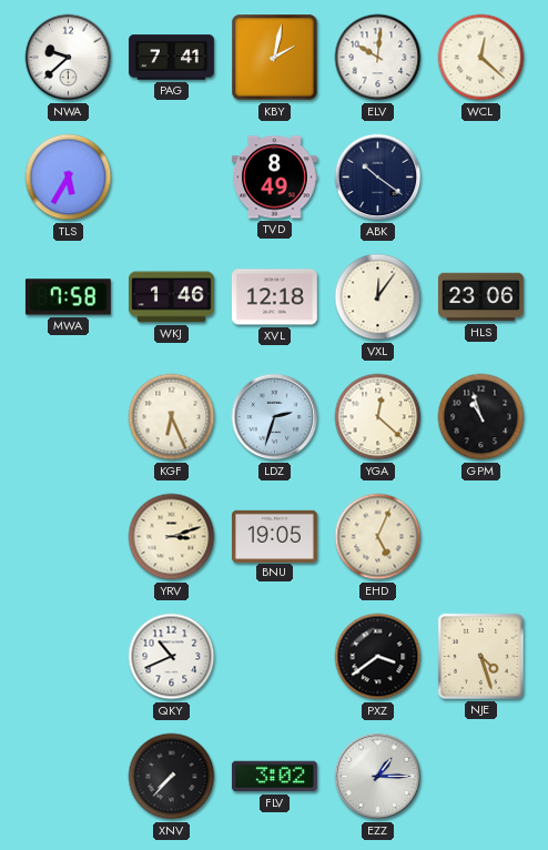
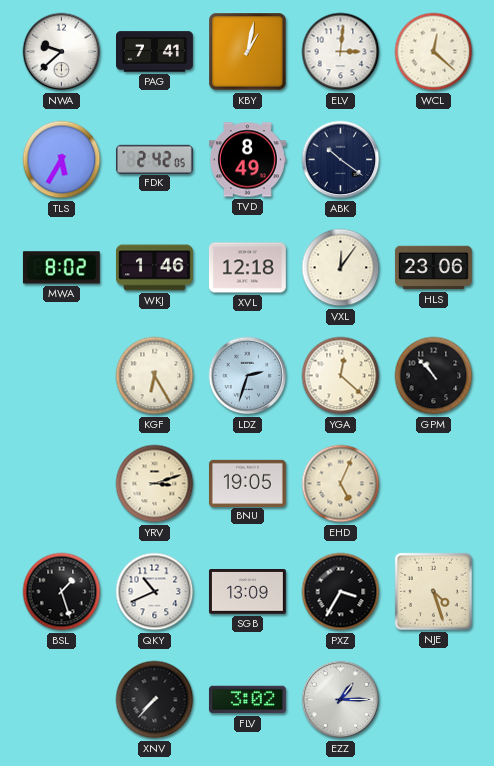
KBY: 2:02 -> 1:02
ELV: 10:01 -> 3:01
FDK: none -> 2:42
MWA: 7:58 -> 8:02
KGF: 6:26 -> 6:25
GPM: 10:57 -> 10:53
BSL: none -> 1:27
SGB: none -> 13:09
PXZ: 3:39 -> 3:35
